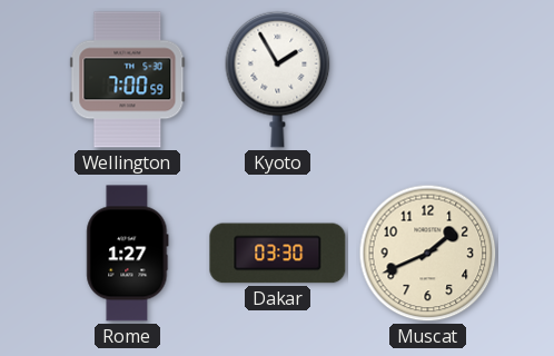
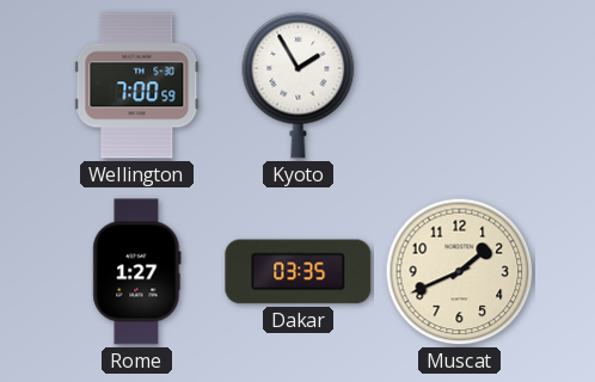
Dakar: 03:30 -> 03:35
